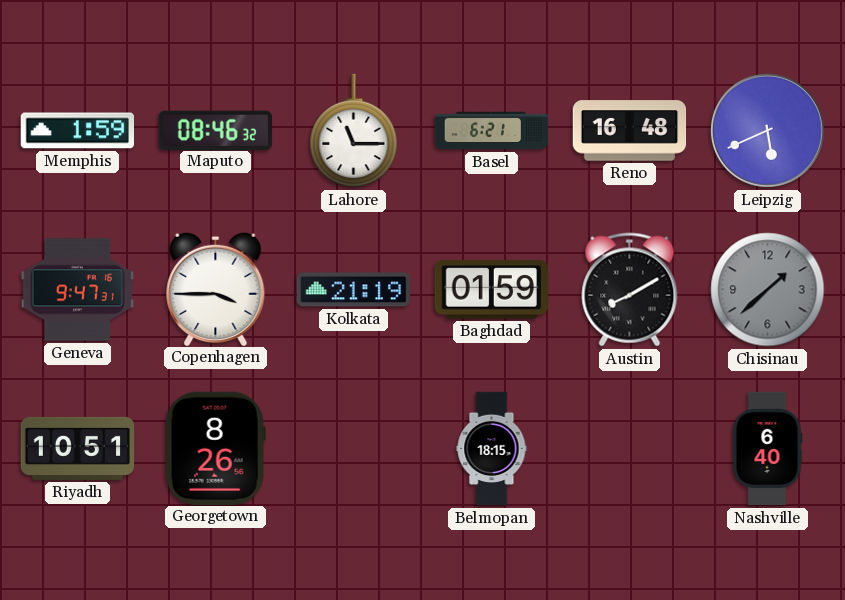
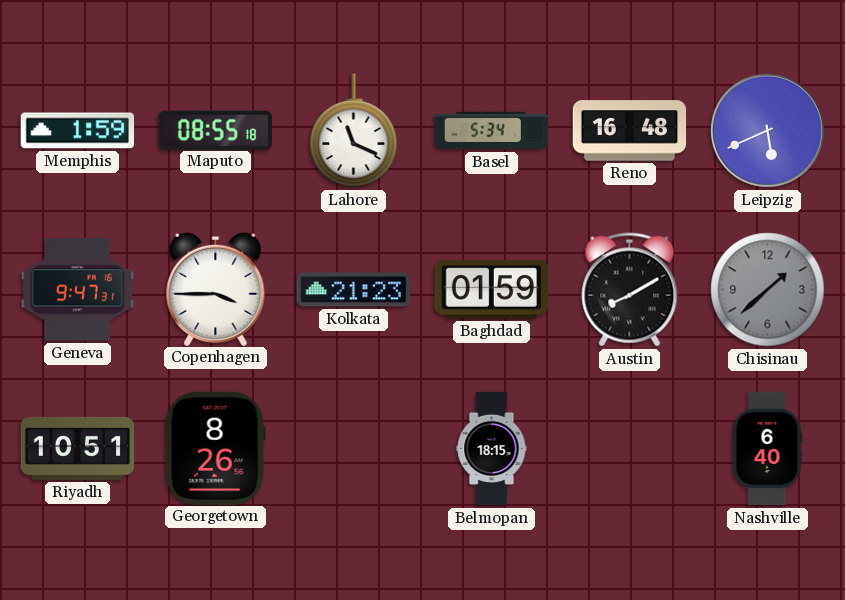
Maputo: 08:46 -> 08:55
Lahore: 11:15 -> 11:19
Basel: 6:21 -> 5:34
Kolkata: 21:19 -> 21:23
